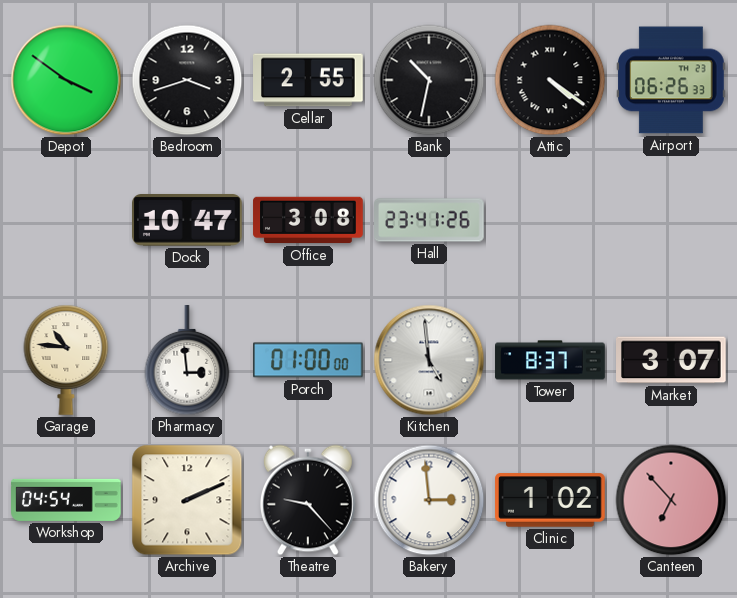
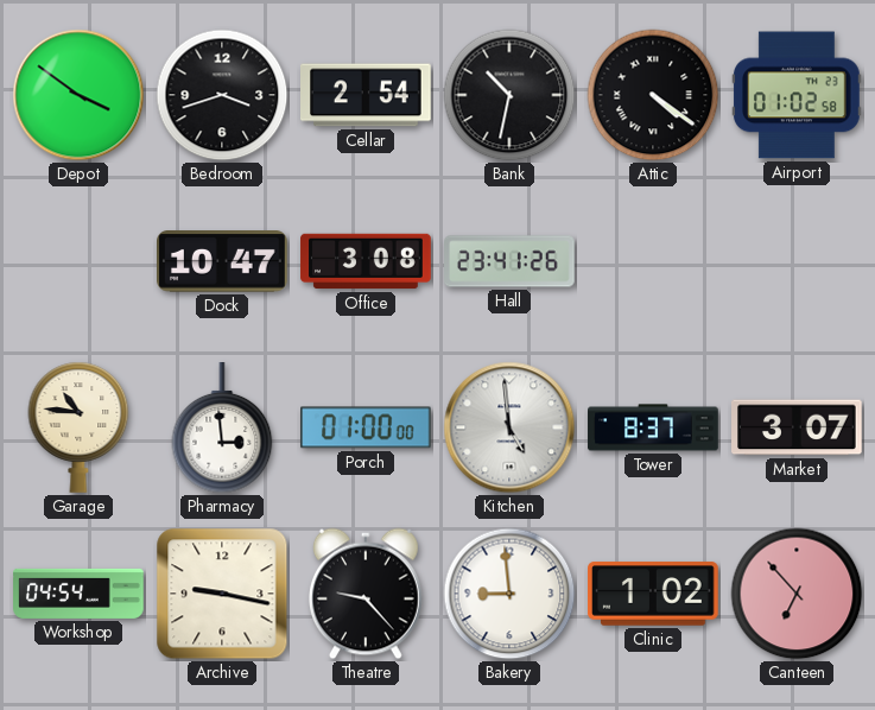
Cellar: 2:55 -> 2:54
Airport: 06:26 -> 01:02
Archive: 2:11 -> 9:17
Bakery: 2:59 -> 8:59
